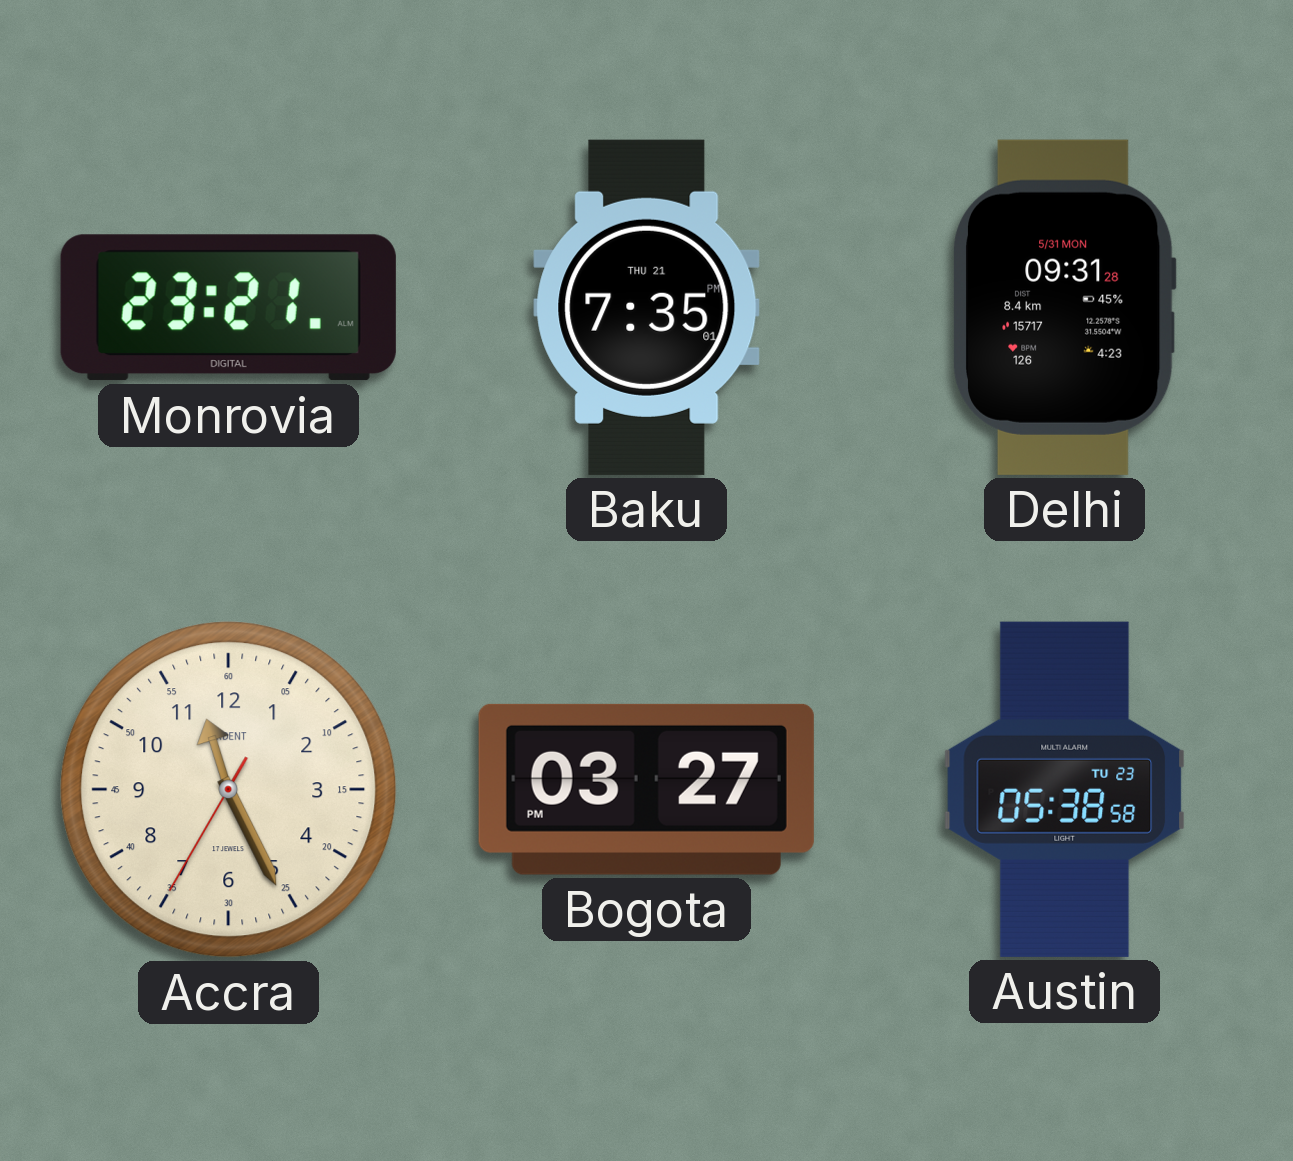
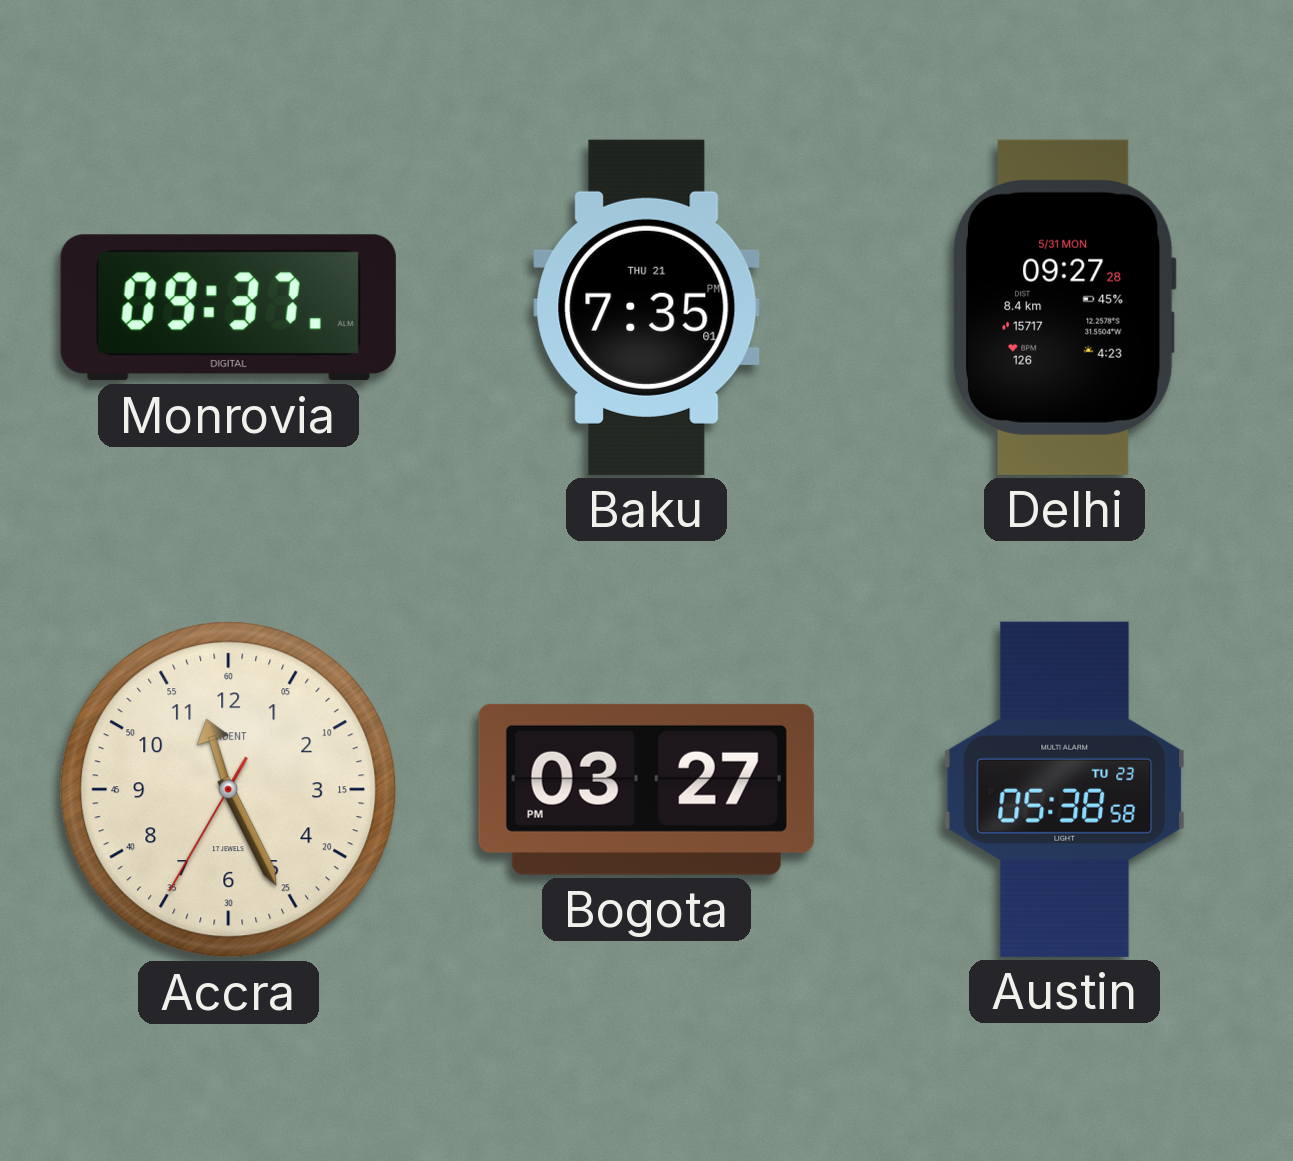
Monrovia: 23:21 -> 09:37
Delhi: 09:31 -> 09:27
